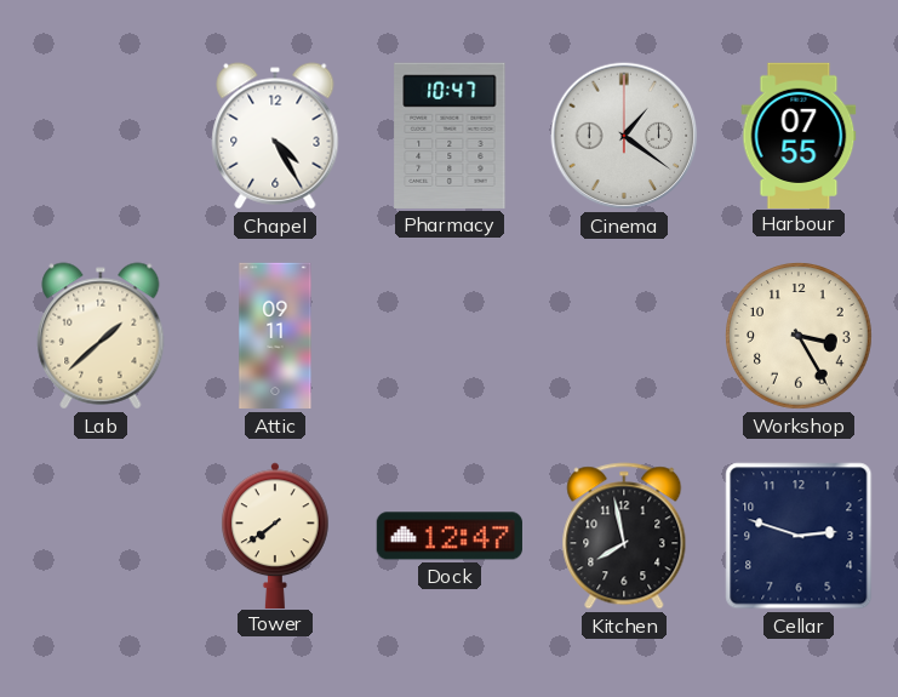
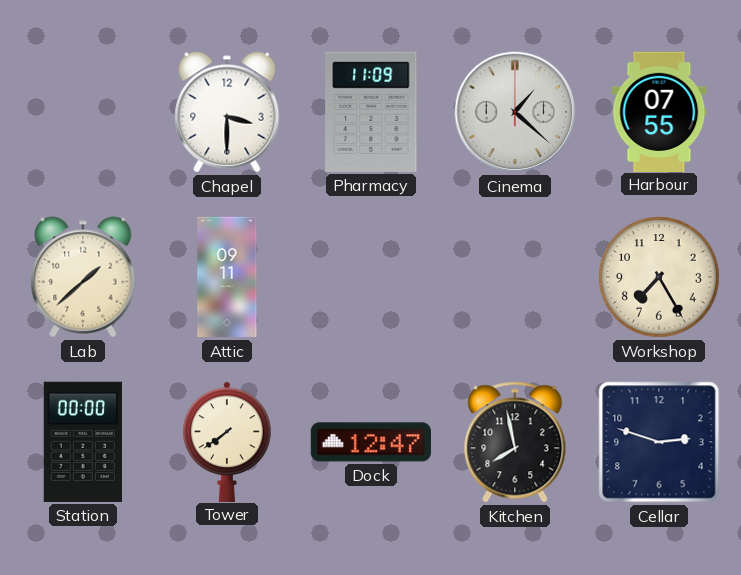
Chapel: 4:25 -> 3:30
Pharmacy: 10:47 -> 11:09
Cinema: 1:21 -> 1:22
Workshop: 3:25 -> 7:25
Station: none -> 00:00
